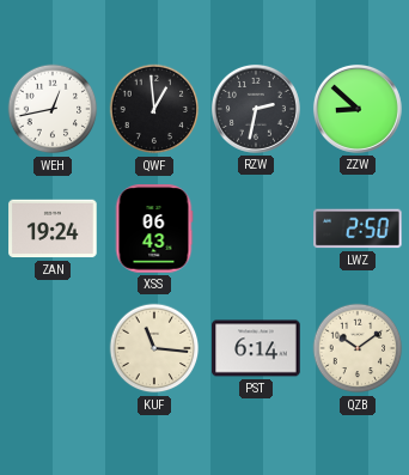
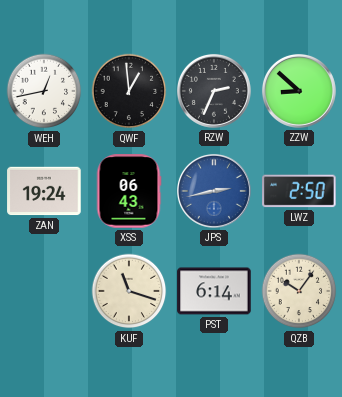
RZW: 2:32 -> 2:34
JPS: none -> 2:43
KUF: 11:16 -> 11:18
QZB: 10:09 -> 10:06
